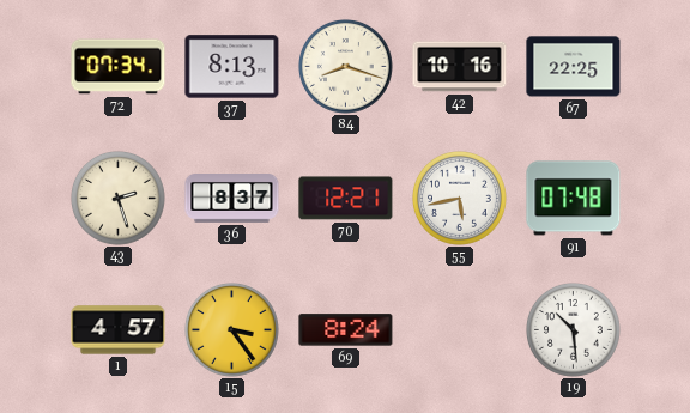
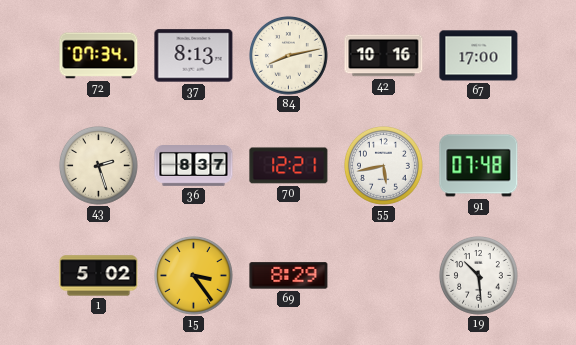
84: 8:18 -> 8:13
67: 22:25 -> 17:00
1: 4:57 -> 5:02
69: 8:24 -> 8:29
